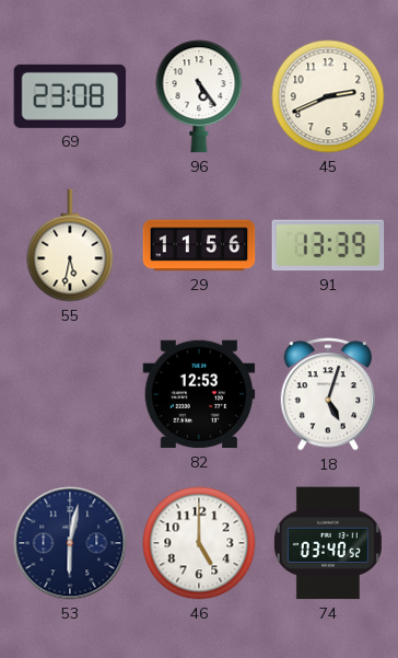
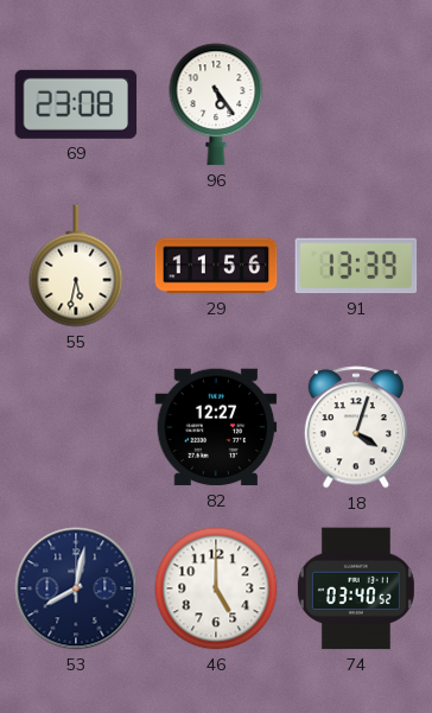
45: 2:41 -> none
82: 12:53 -> 12:27
18: 5:03 -> 4:03
53: 6:02 -> 8:02
